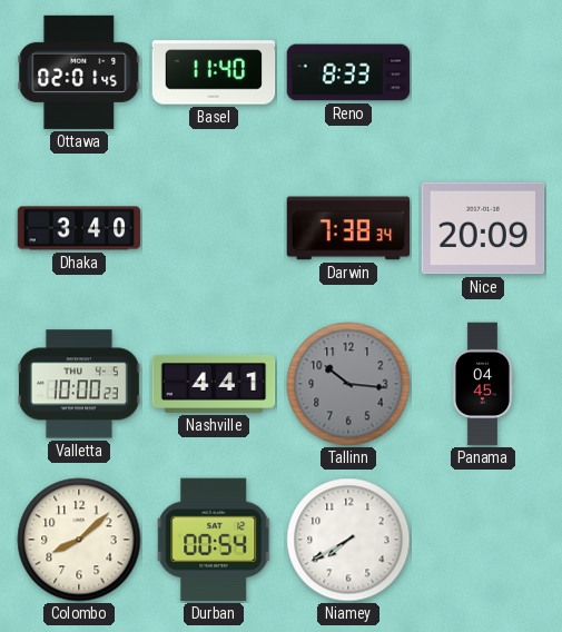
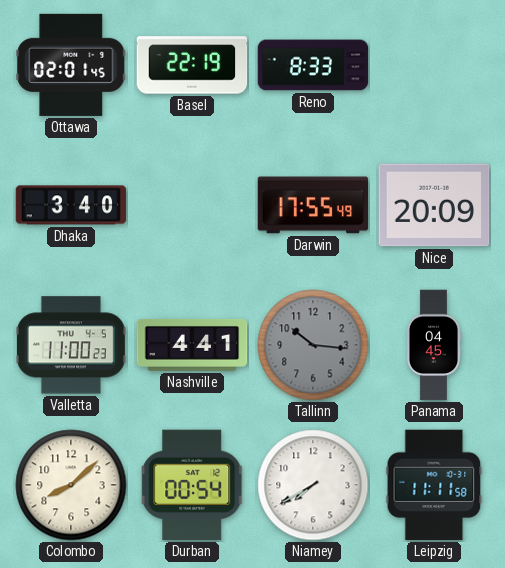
Basel: 11:40 -> 22:19
Darwin: 7:38 -> 17:55
Valletta: 10:00 -> 11:00
Leipzig: none -> 11:11
